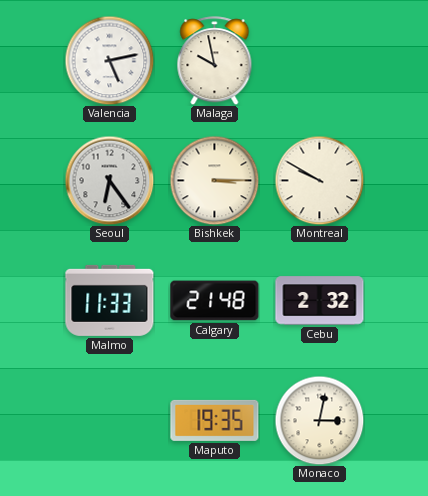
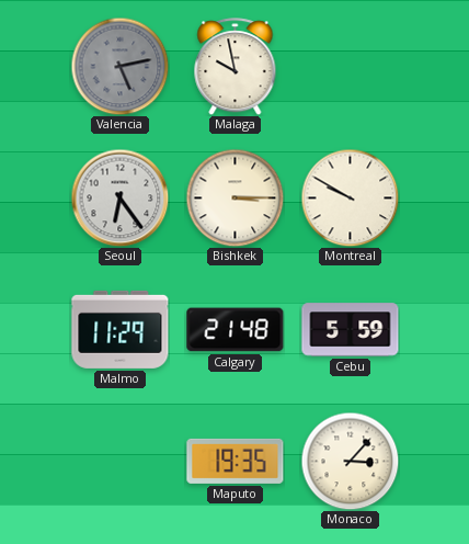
Valencia dial: white -> grey
Malmo: 11:33 -> 11:29
Cebu: 2:32 -> 5:59
Monaco: 3:02 -> 3:07
